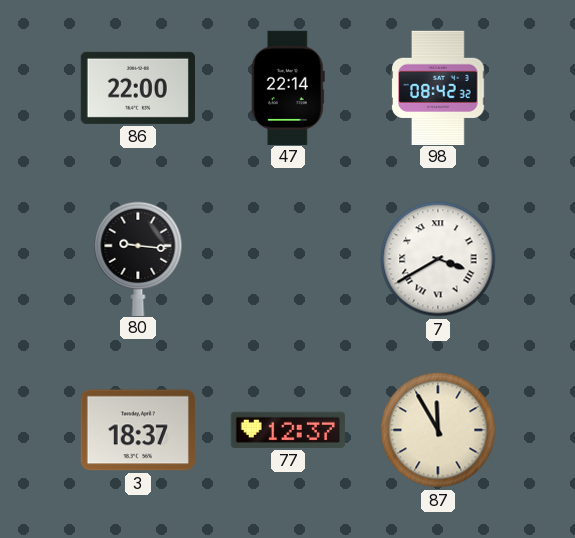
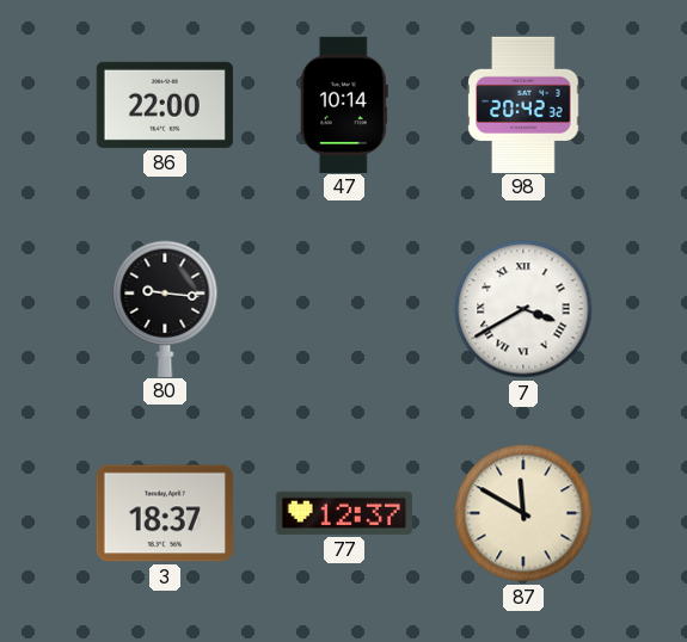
47: 22:14 -> 10:14
98: 08:42 -> 20:42
87: 11:55 -> 11:50
